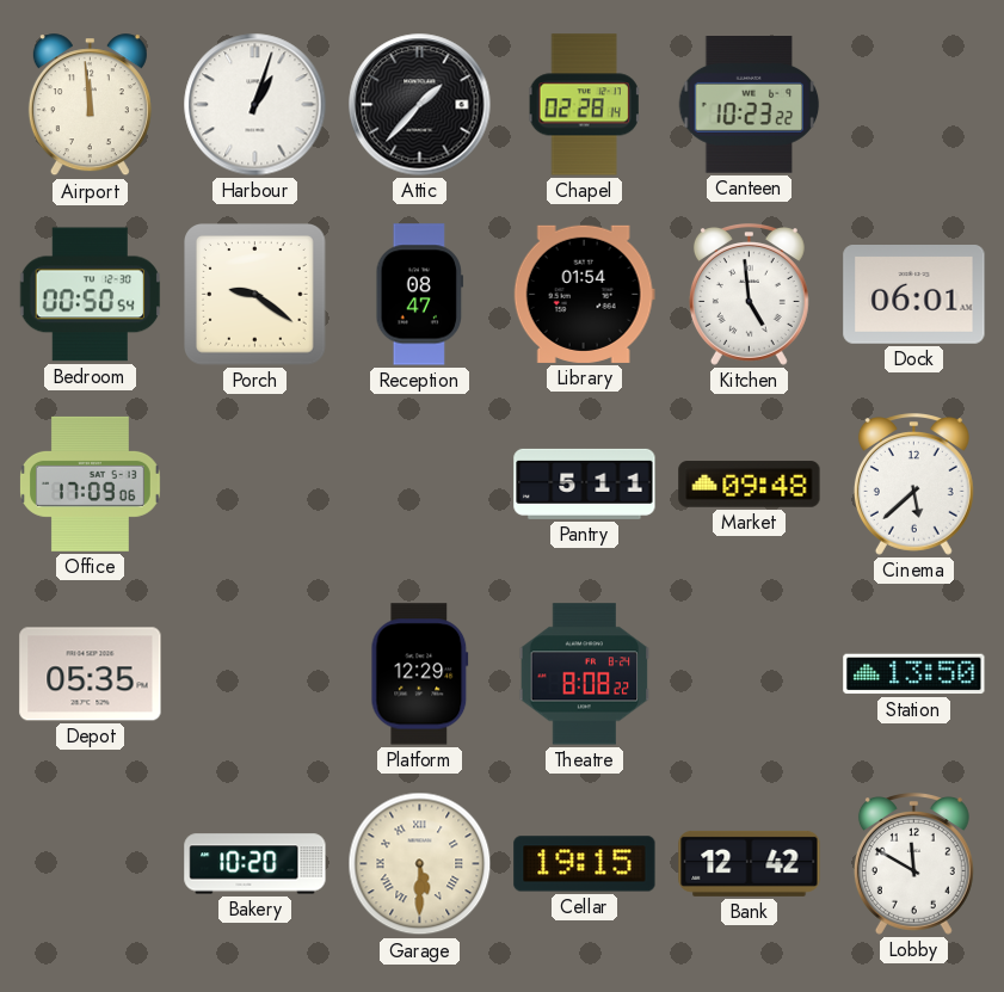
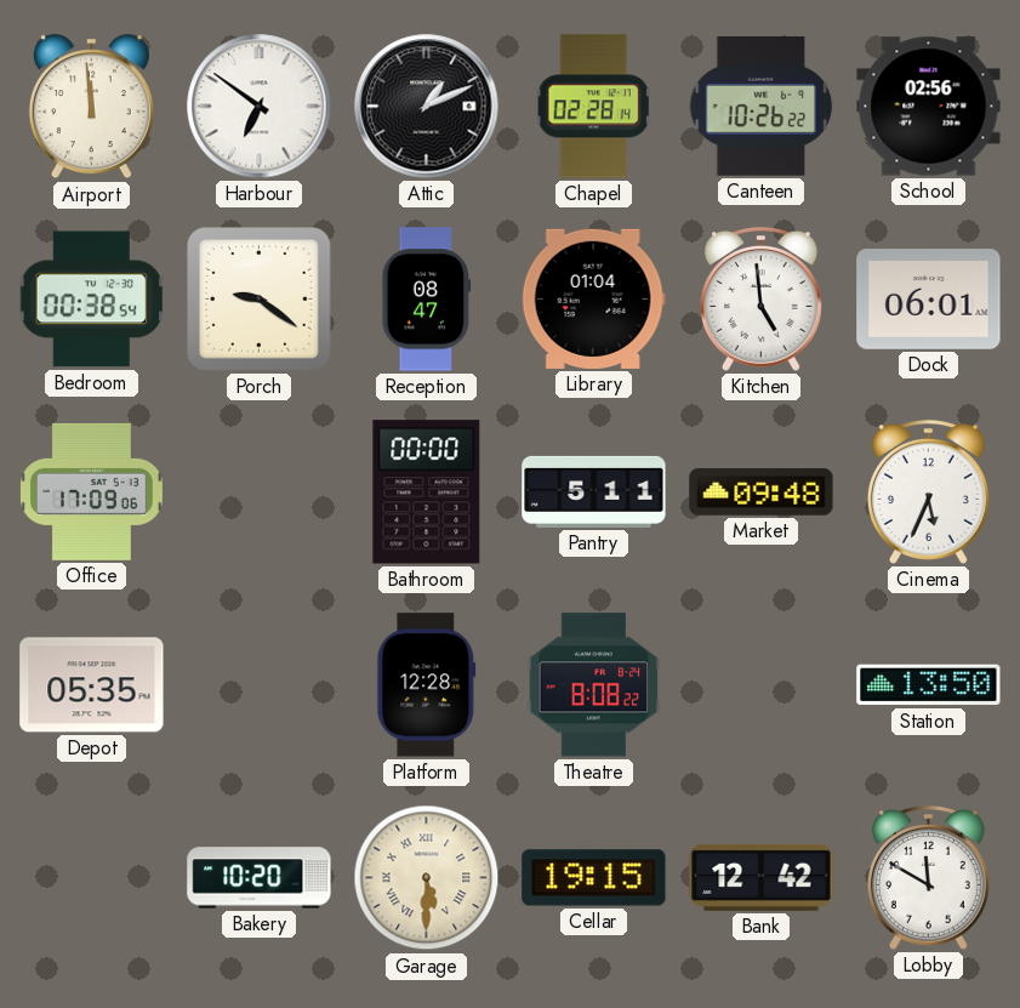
Harbour: 1:03 -> 6:51
Attic: 1:37 -> 1:11
Canteen: 10:23 -> 10:26
School: none -> 02:56
Bedroom: 00:50 -> 00:38
Library: 01:54 -> 01:04
Bathroom: none -> 00:00
Cinema: 5:38 -> 5:34
Platform: 12:29 -> 12:28
